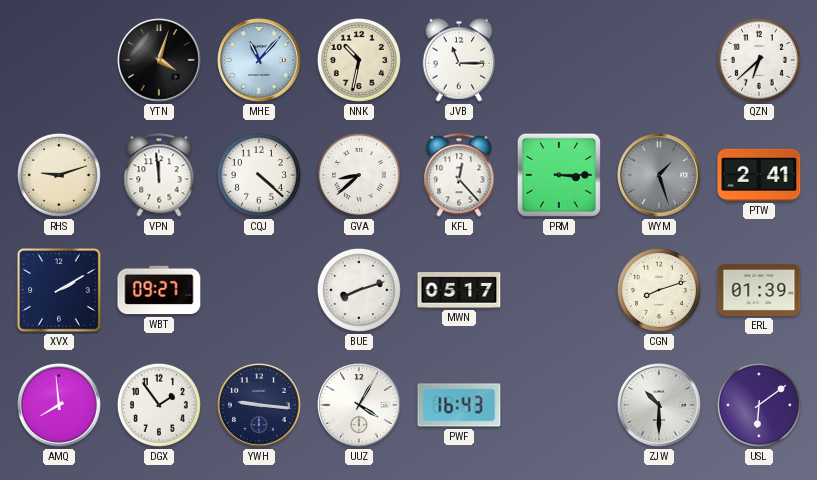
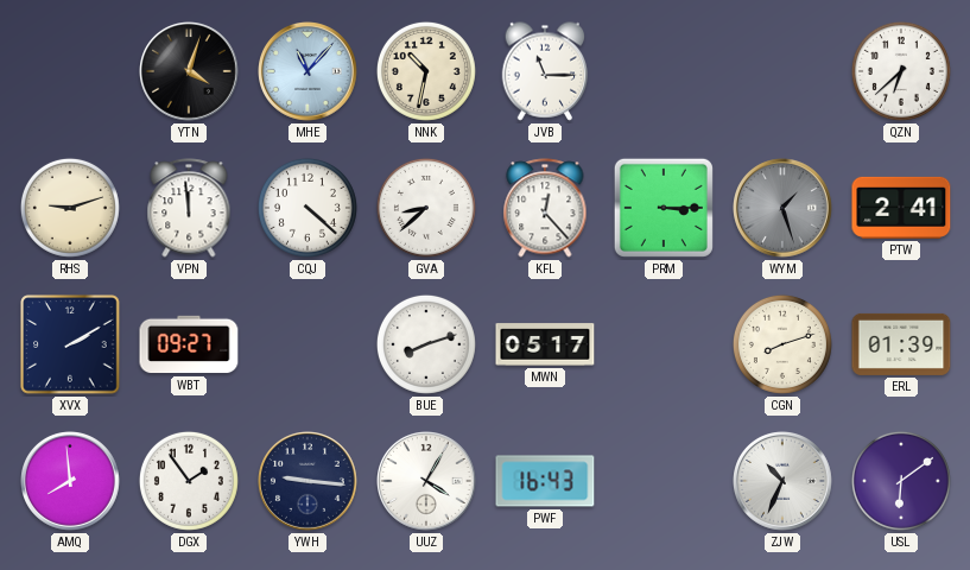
ZJW: 10:30 -> 10:34
